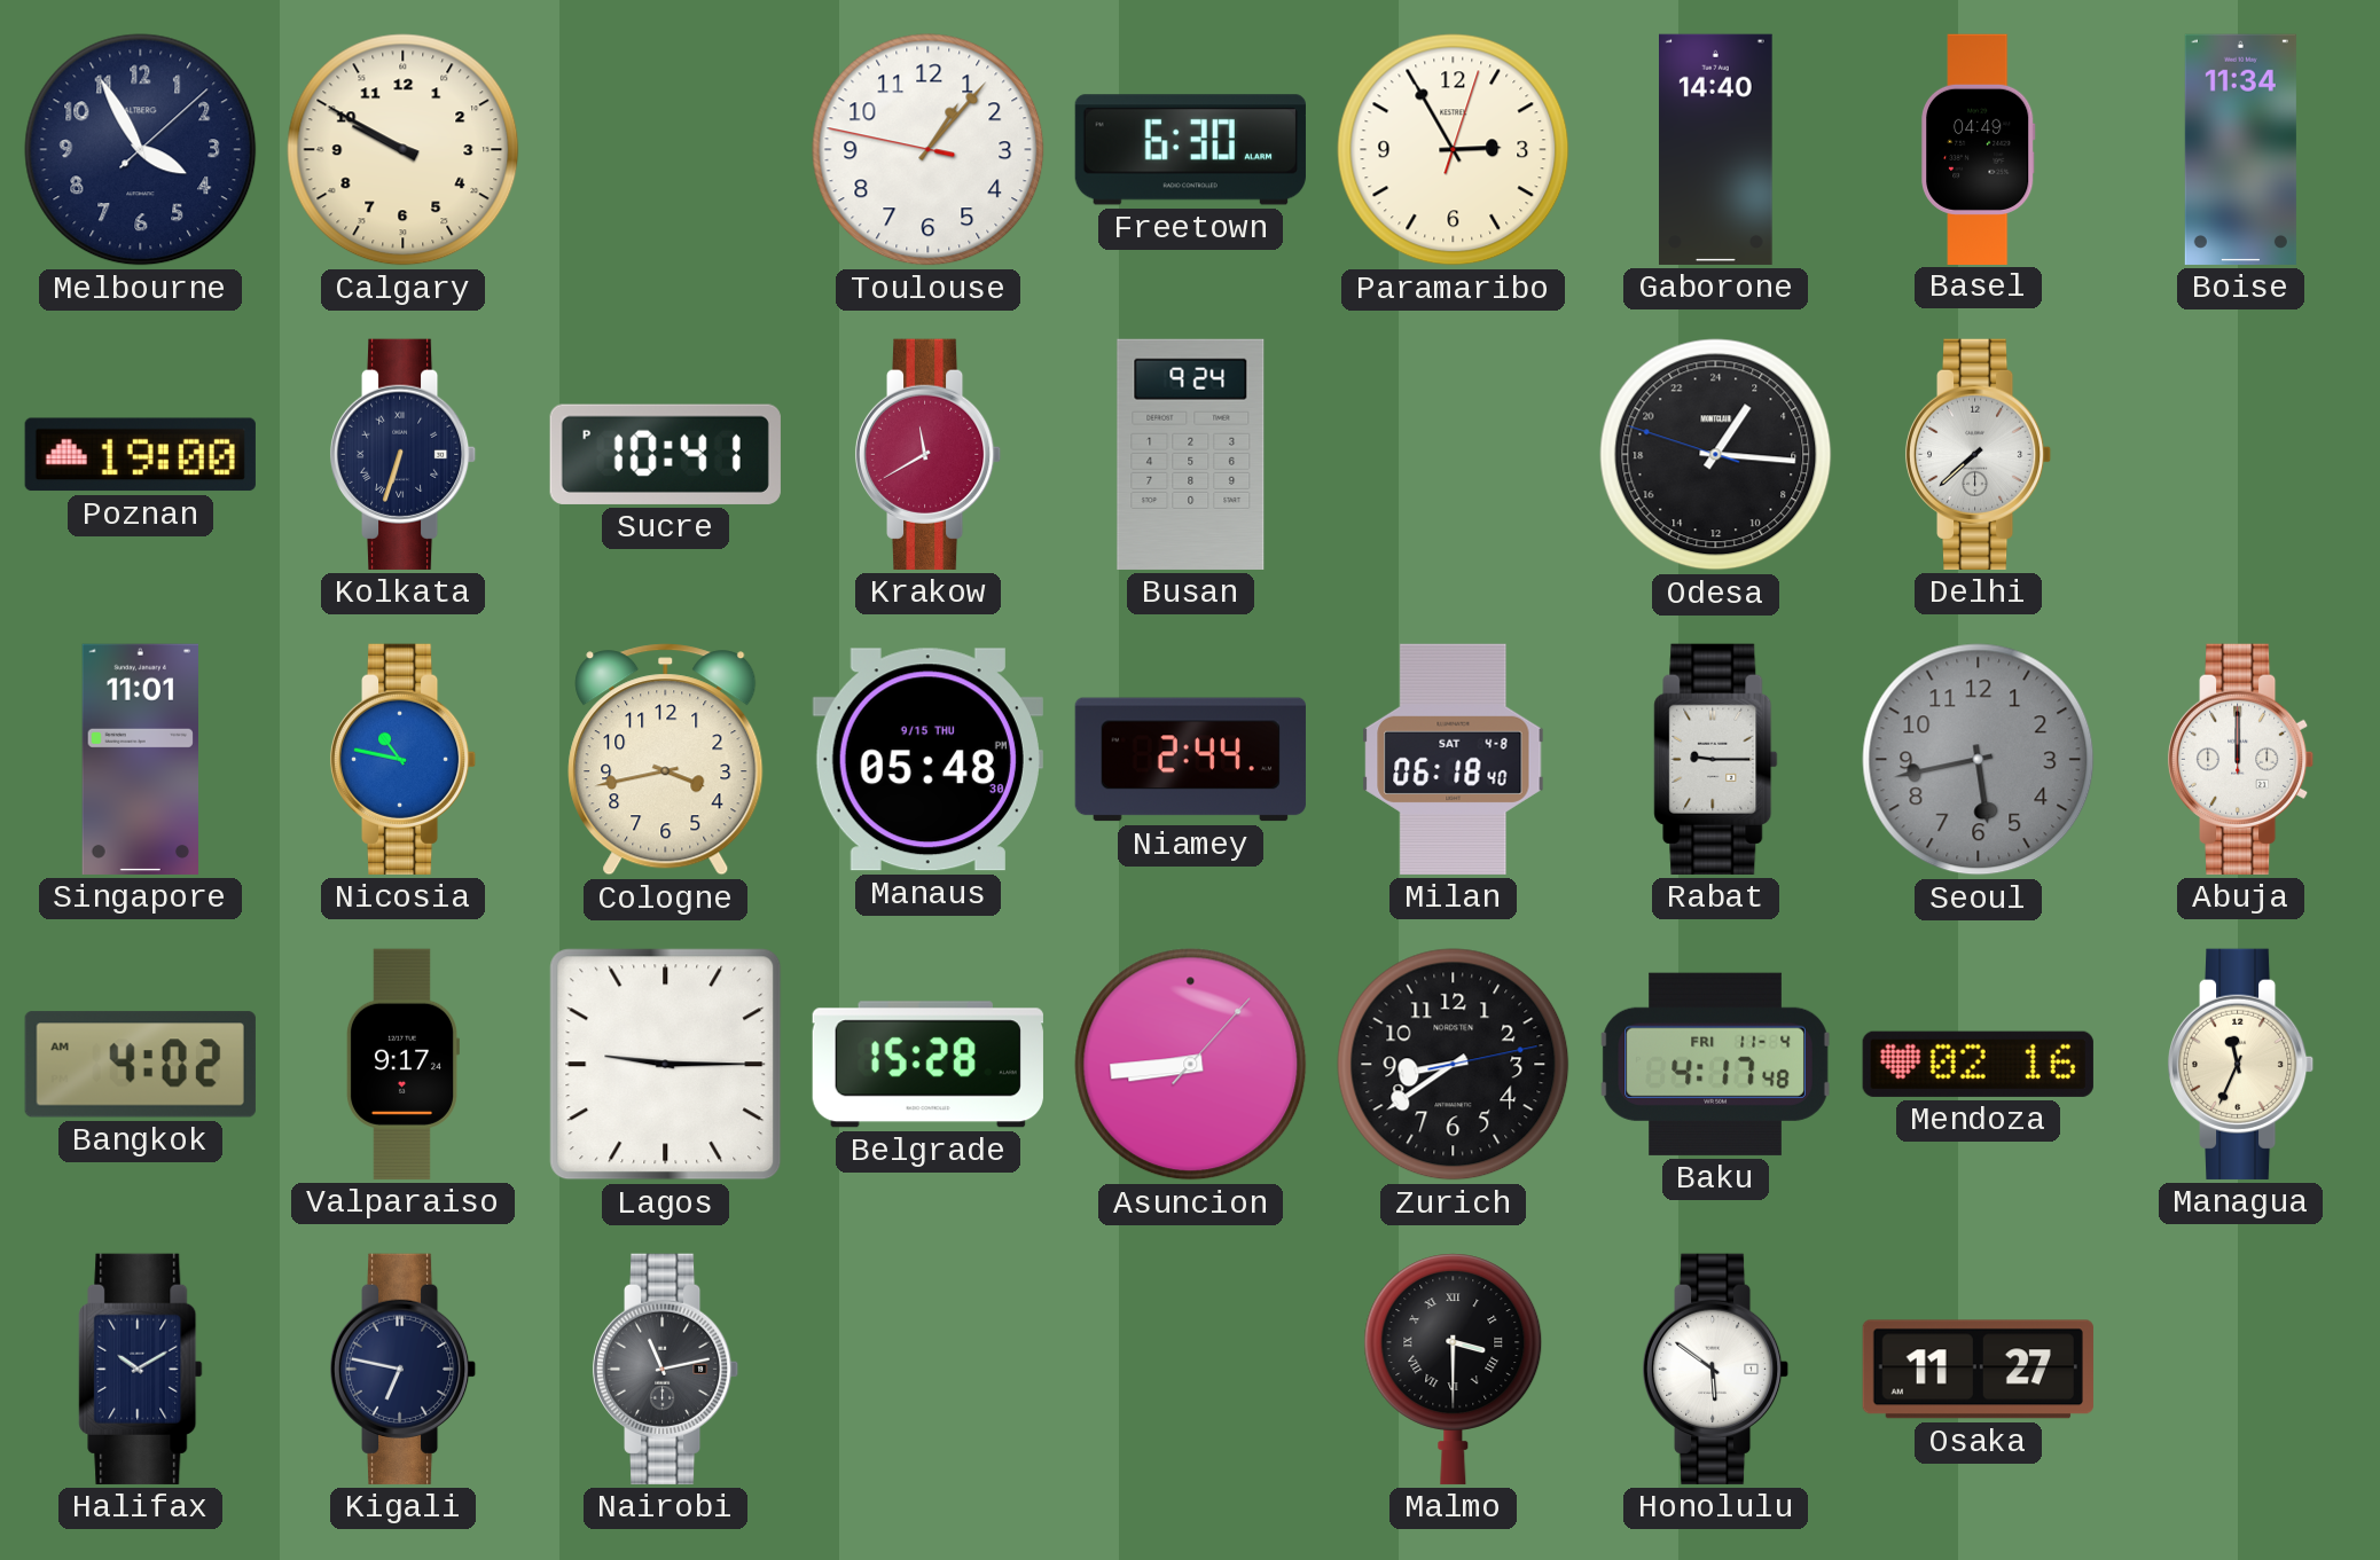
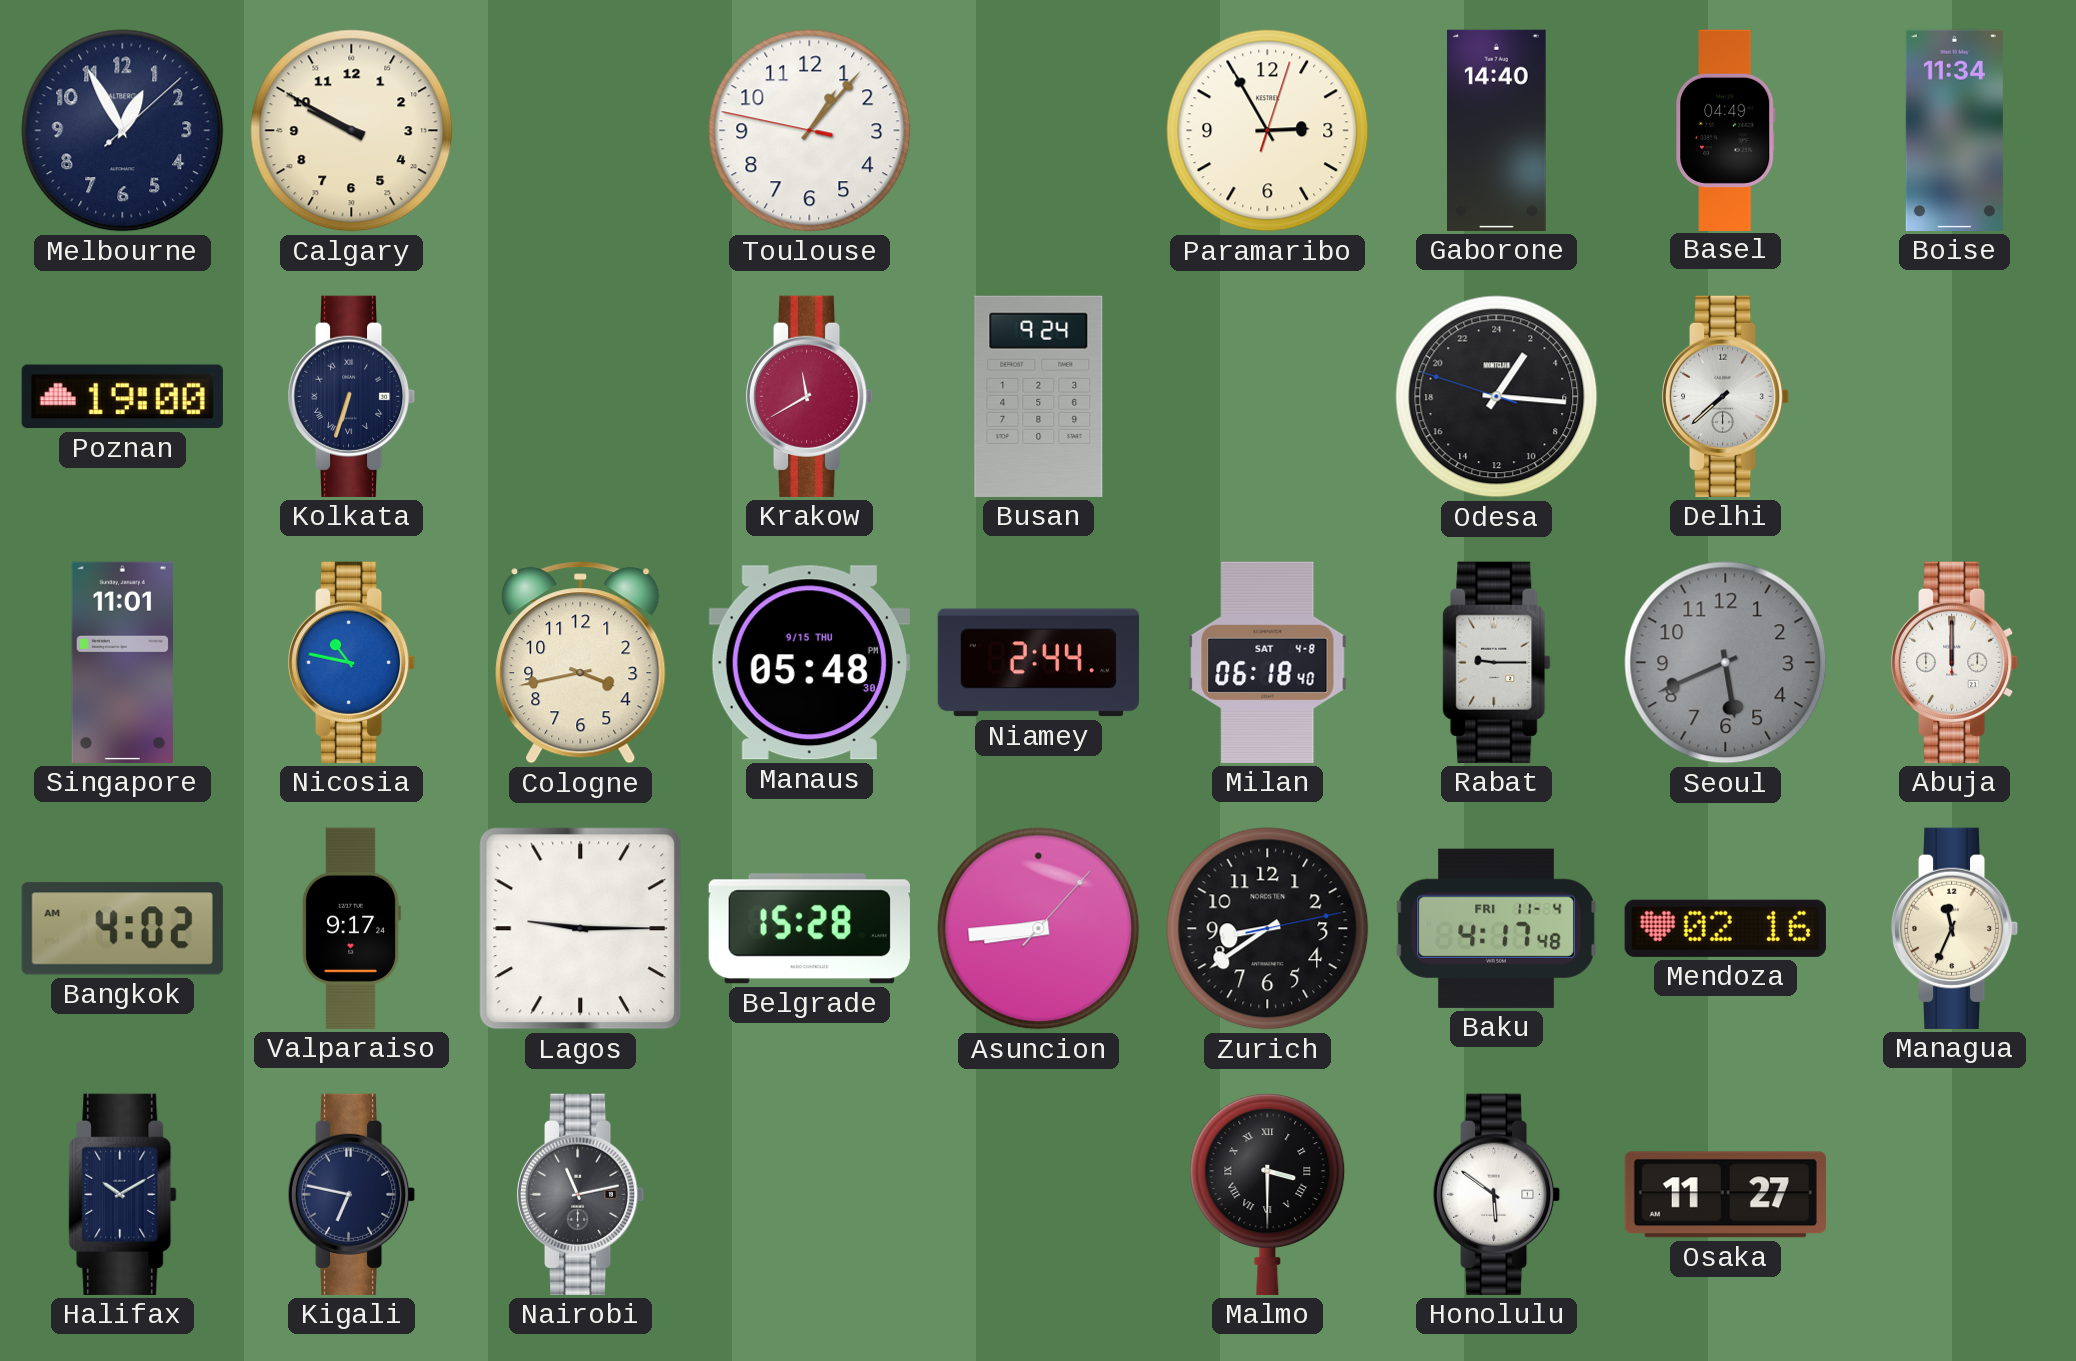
Melbourne: 3:55 -> 12:55
Freetown: 6:30 -> none
Sucre: 10:41 -> none
Seoul: 5:43 -> 5:41
